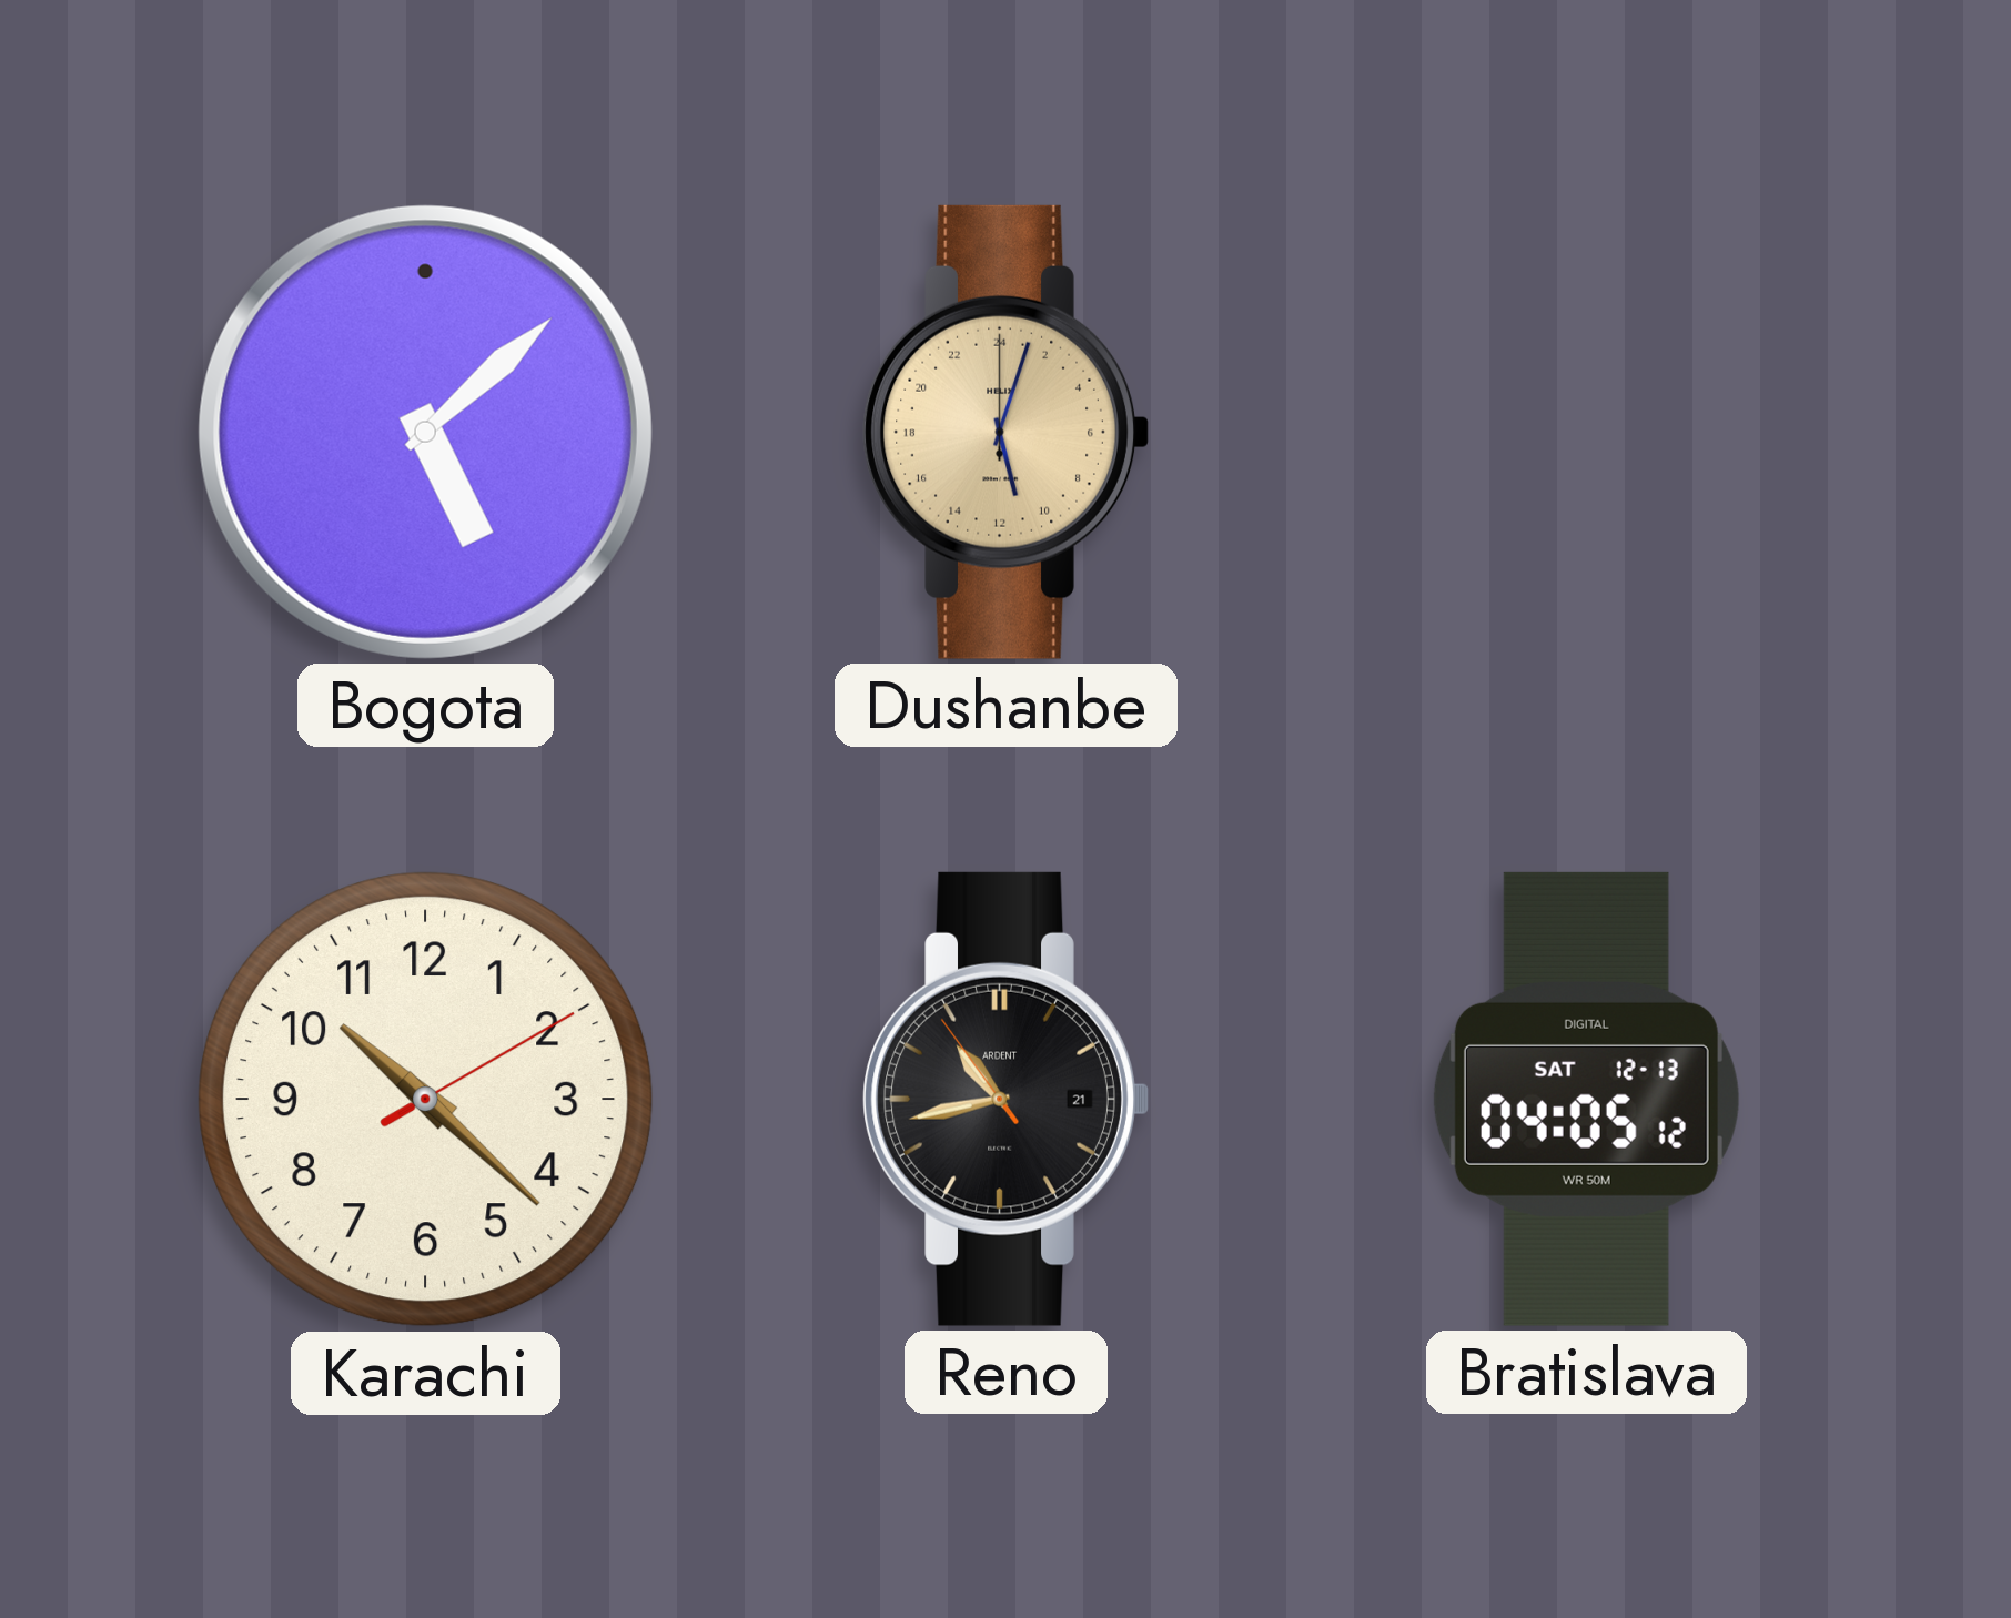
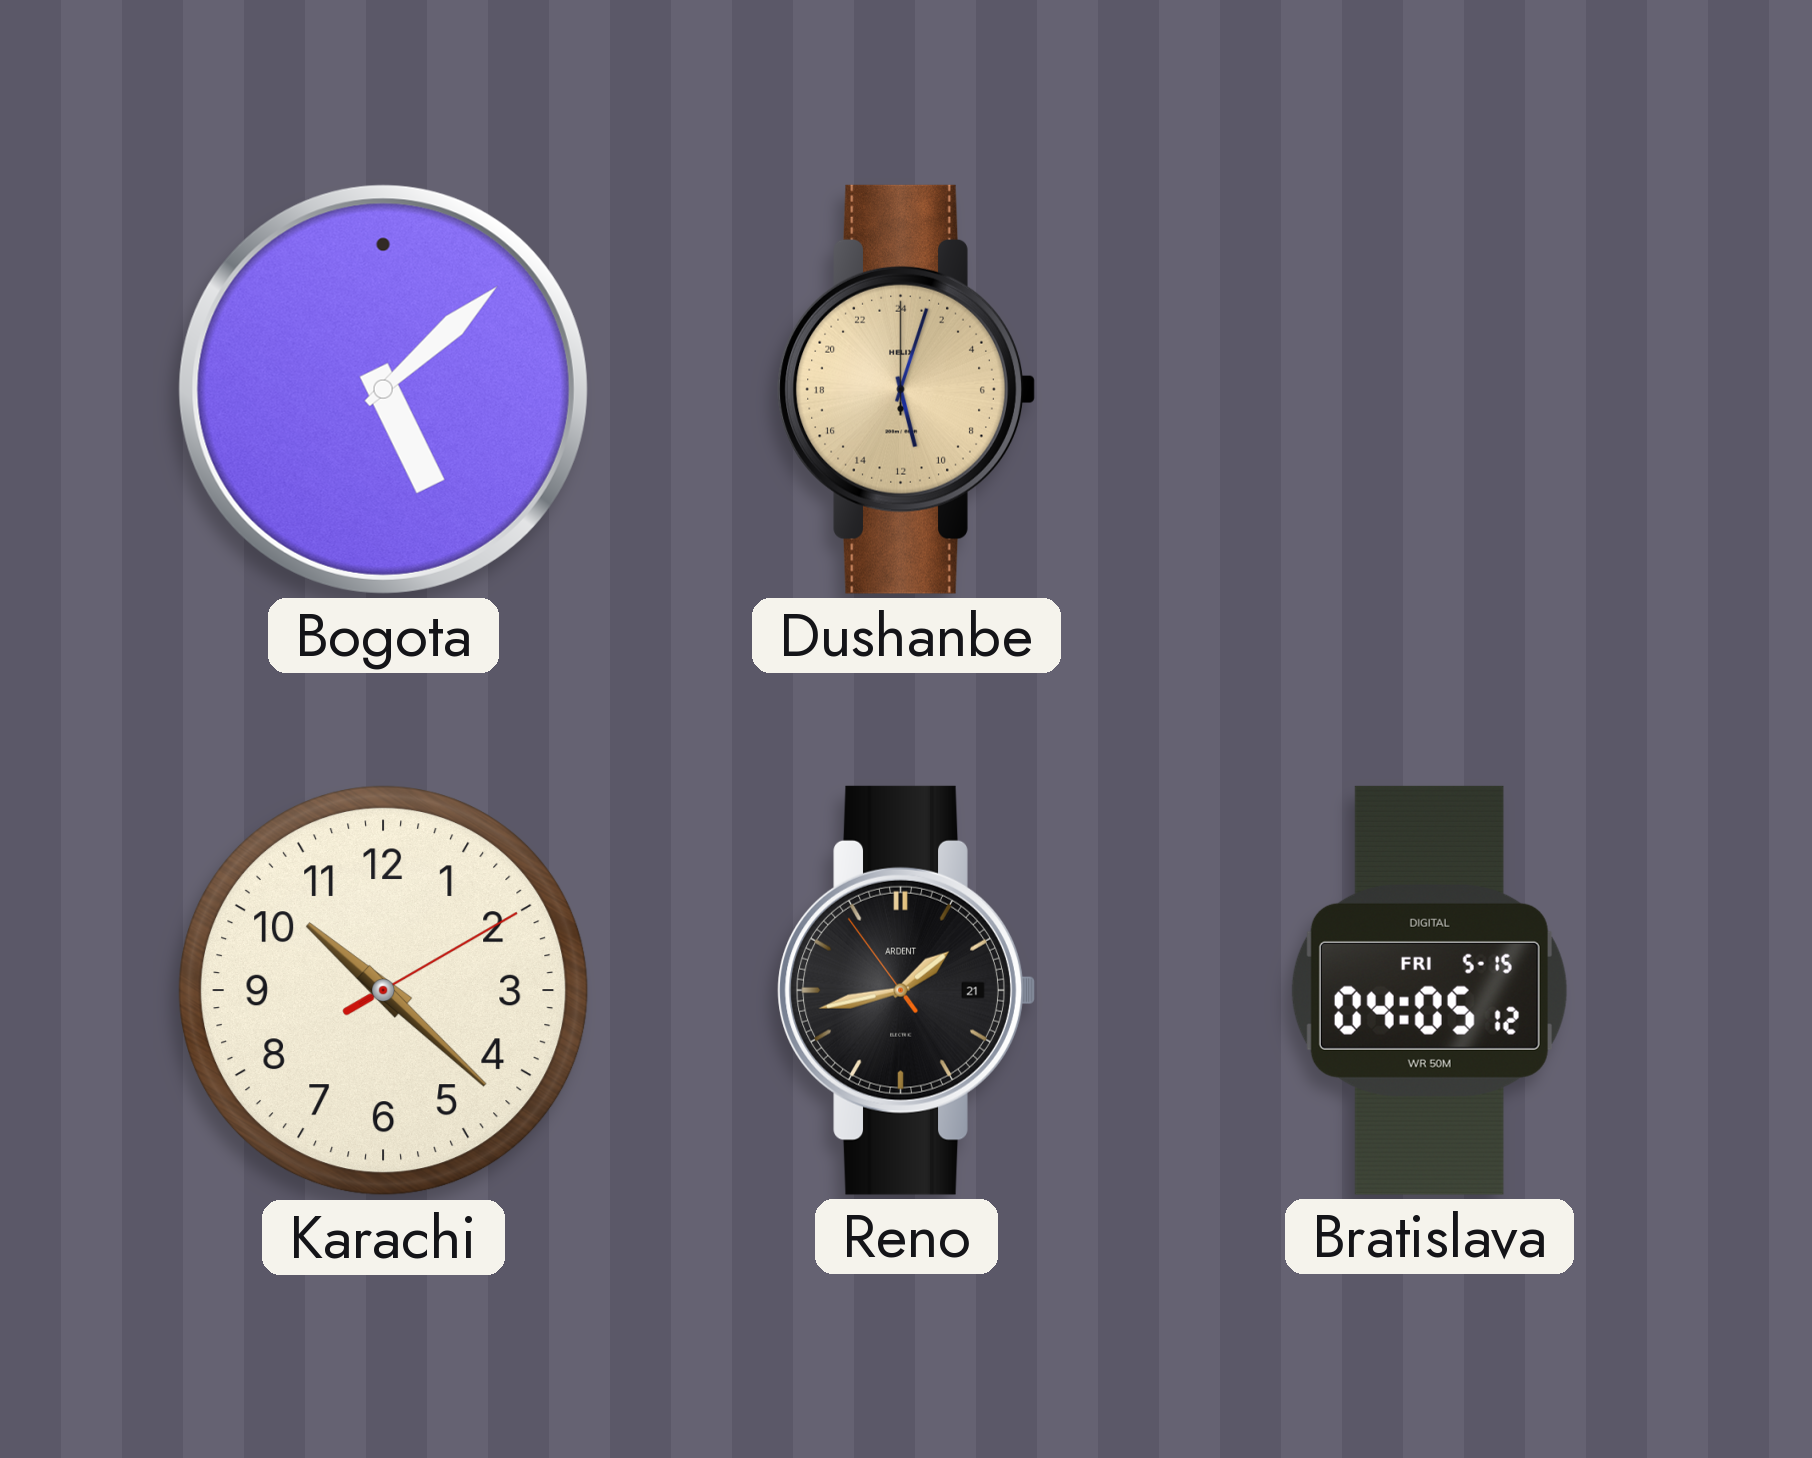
Reno: 10:42 -> 1:42
Bratislava date: SAT 12-13 -> FRI 5-15
